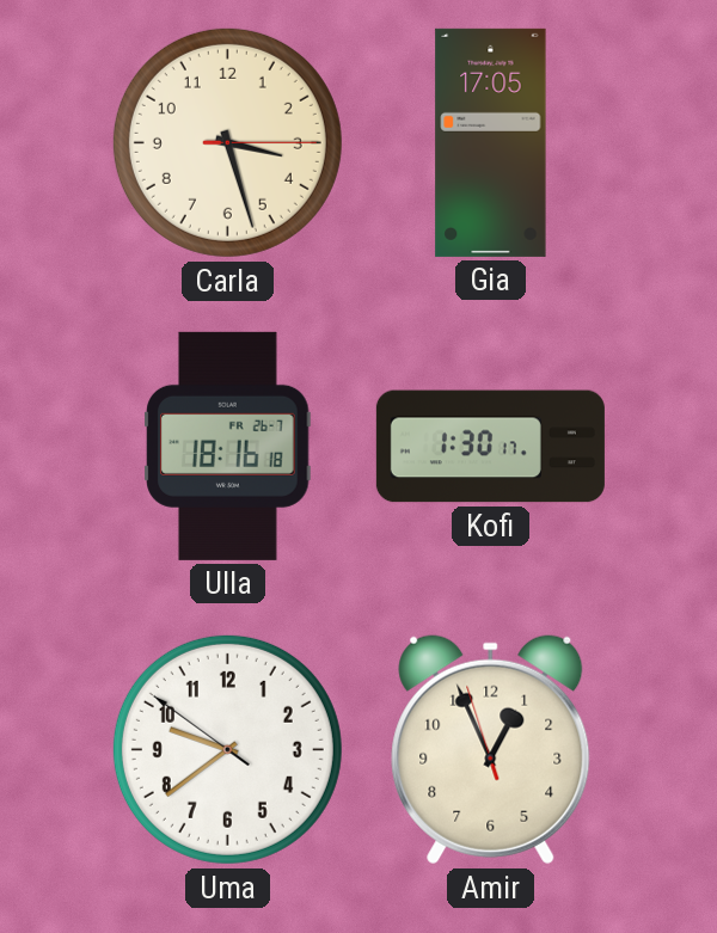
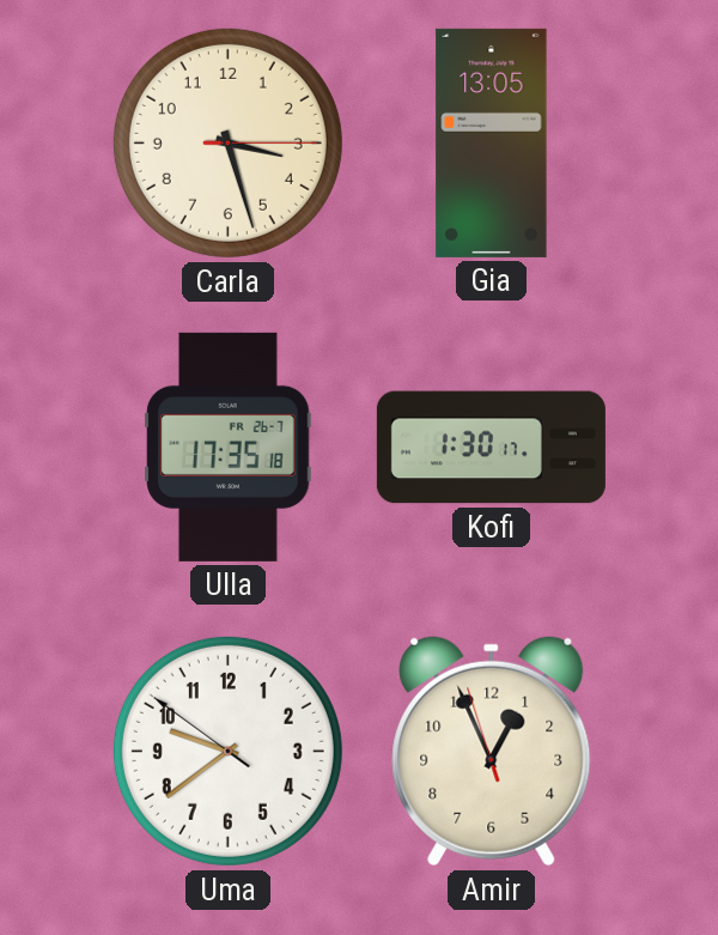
Gia: 17:05 -> 13:05
Ulla: 18:16 -> 17:35
